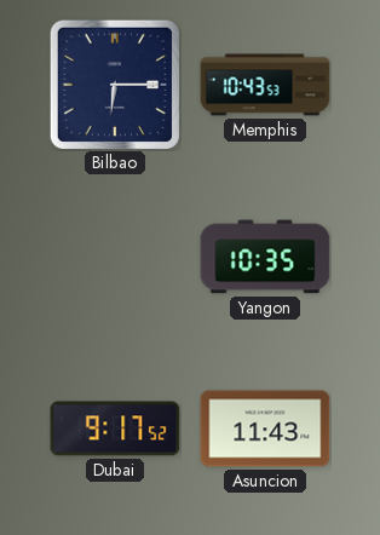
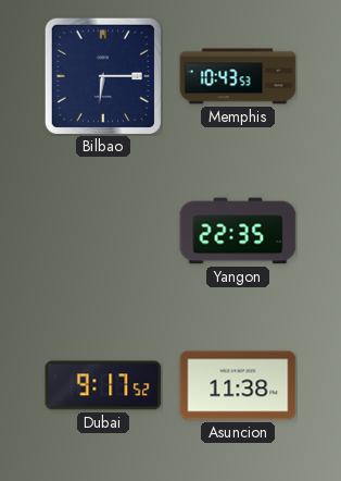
Yangon: 10:35 -> 22:35
Asuncion: 11:43 -> 11:38
